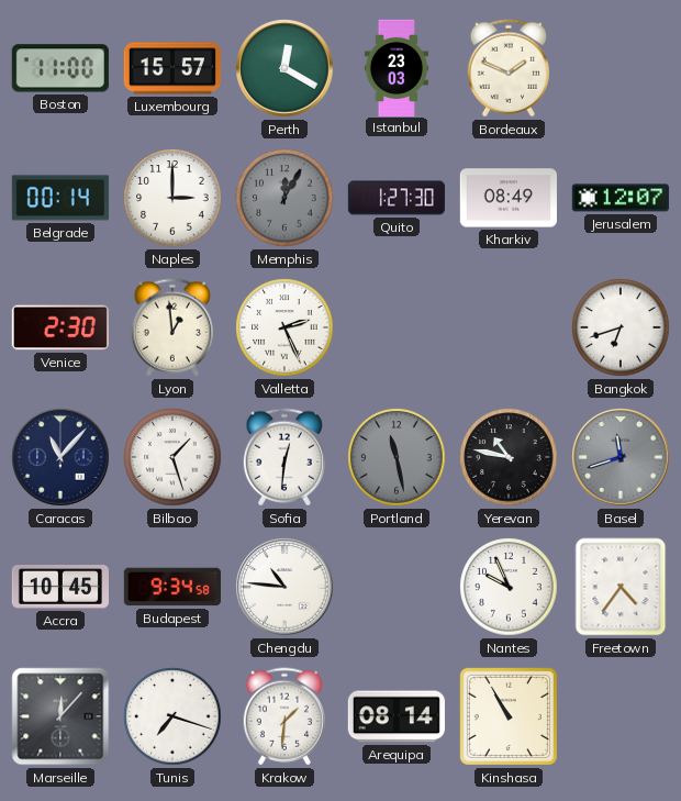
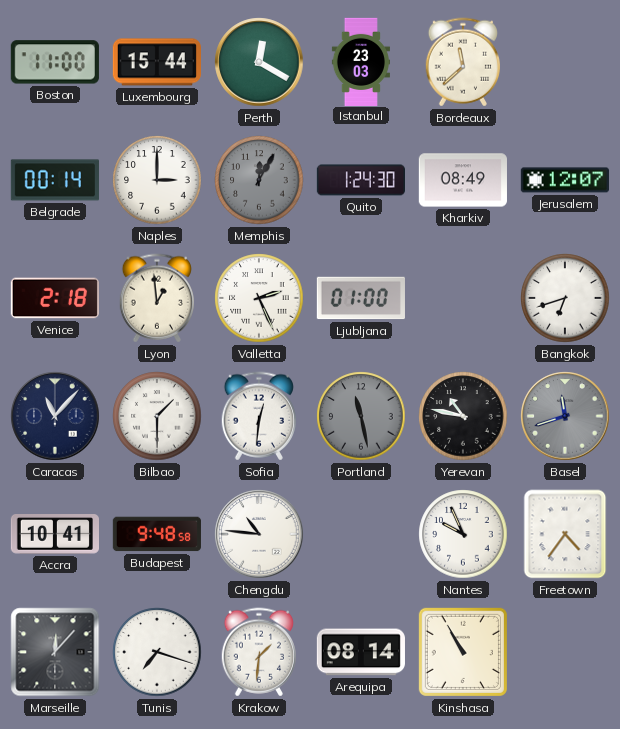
Luxembourg: 15:57 -> 15:44
Bordeaux: 1:49 -> 11:38
Quito: 1:27 -> 1:24
Venice: 2:30 -> 2:18
Ljubljana: none -> 01:00
Bilbao: 1:27 -> 1:30
Accra: 10:45 -> 10:41
Budapest: 9:34 -> 9:48
